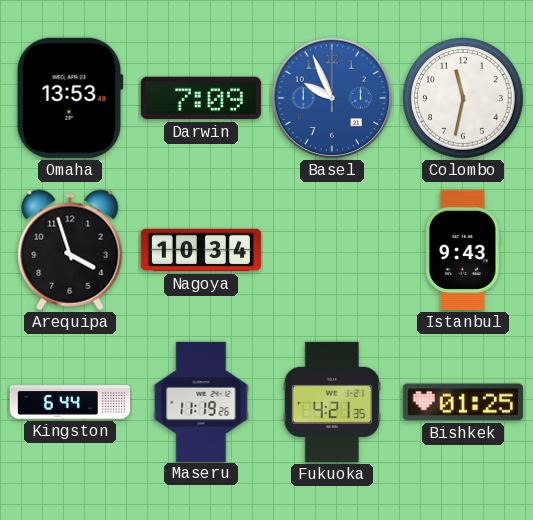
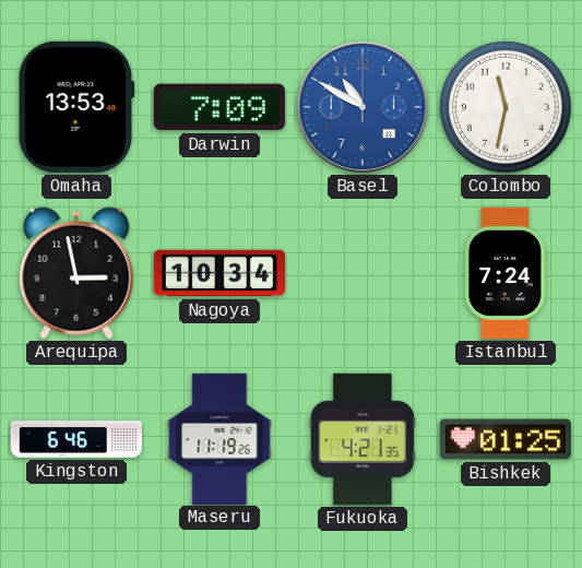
Basel: 9:56 -> 10:50
Arequipa: 3:57 -> 2:58
Istanbul: 9:43 -> 7:24
Kingston: 6:44 -> 6:46
